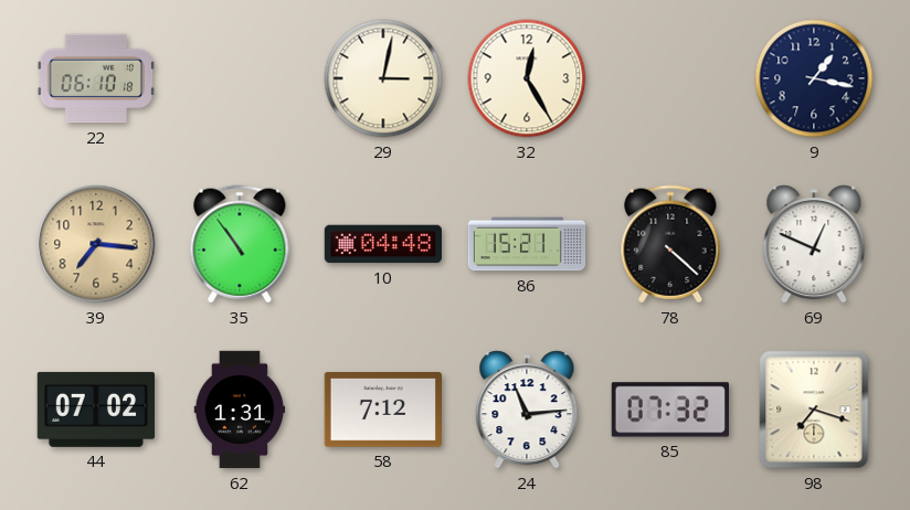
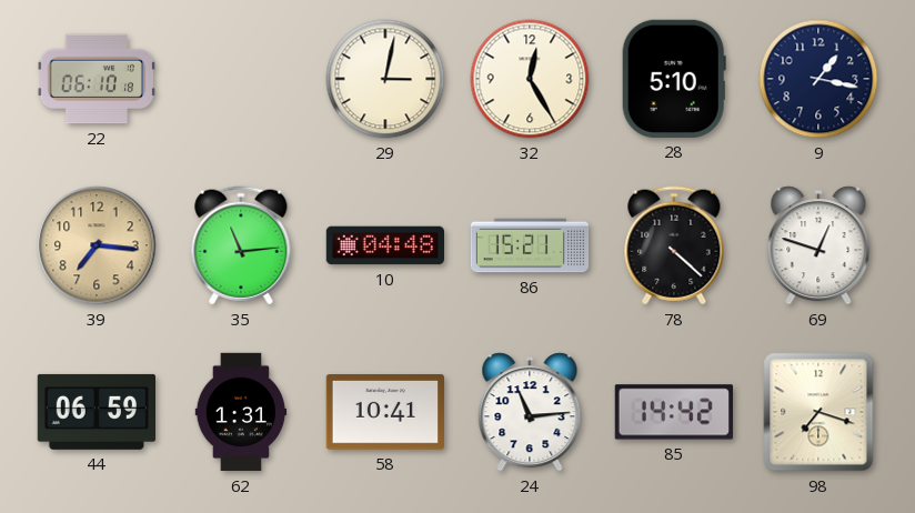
28: none -> 5:10
35: 10:54 -> 11:14
69: 12:49 -> 12:48
44: 07:02 -> 06:59
58: 7:12 -> 10:41
85: 07:32 -> 14:42
